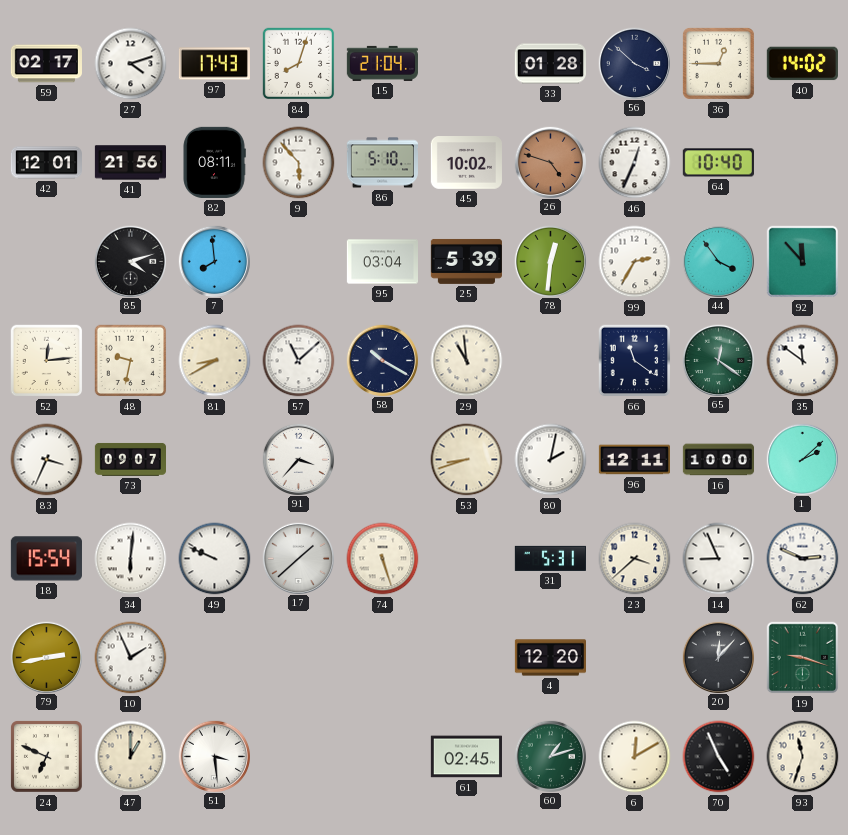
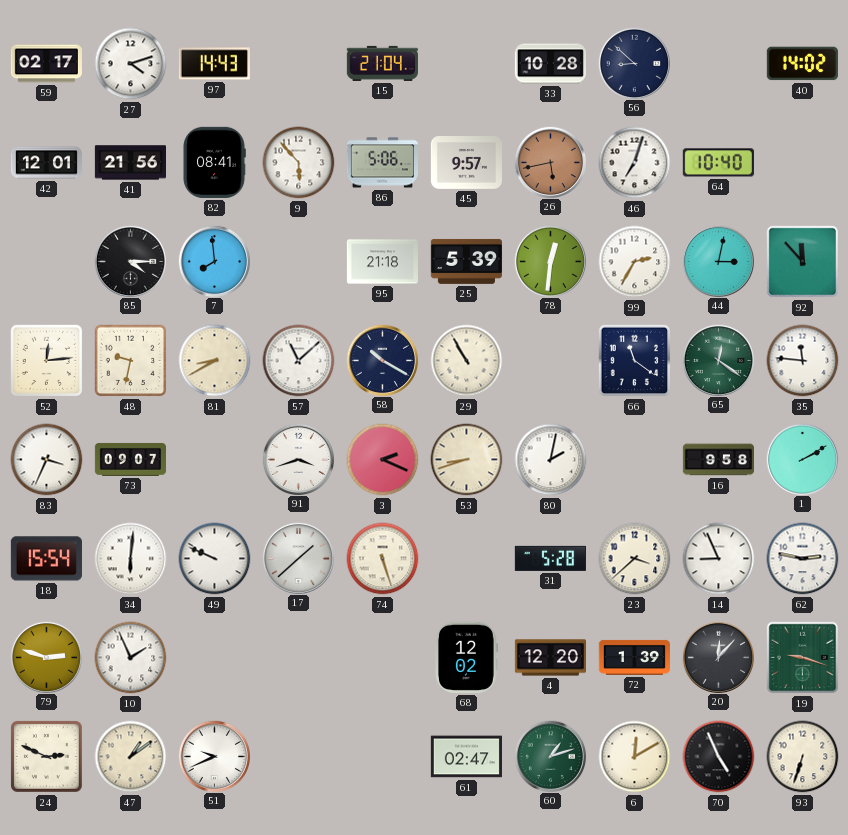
97: 17:43 -> 14:43
84: 8:03 -> none
33: 01:28 -> 10:28
56: 3:52 -> 8:52
36: 12:45 -> none
82: 08:11 -> 08:41
86: 5:10 -> 5:06
45: 10:02 -> 9:57
26: 4:48 -> 5:43
46: 12:34 -> 7:03
85: 4:12 -> 4:15
95: 03:04 -> 21:18
44: 3:54 -> 3:02
29: 10:59 -> 10:55
35: 11:51 -> 11:46
91: 3:37 -> 3:42
3: none -> 2:19
96: 12:11 -> none
16: 10:00 -> 9:58
1: 2:08 -> 2:10
31: 5:31 -> 5:28
62: 2:49 -> 2:47
79: 2:43 -> 2:48
68: none -> 12:02
72: none -> 1:39
24: 6:49 -> 2:49
47: 1:00 -> 1:09
51: 3:29 -> 9:41
61: 02:45 -> 02:47
93: 11:33 -> 6:33
